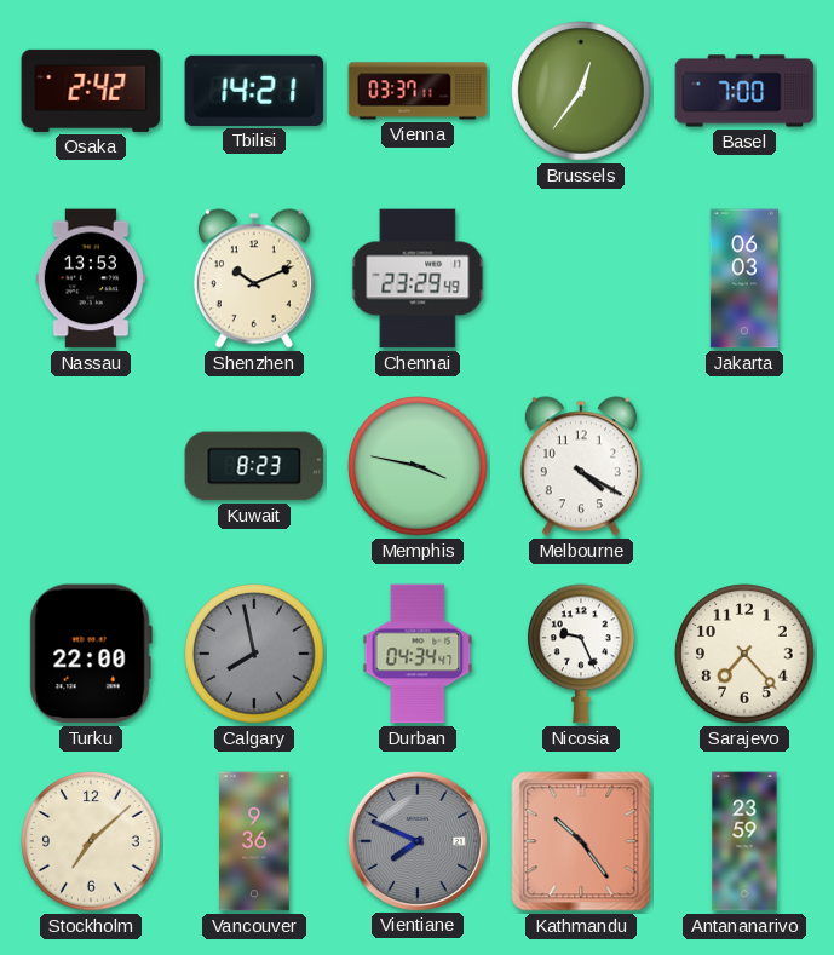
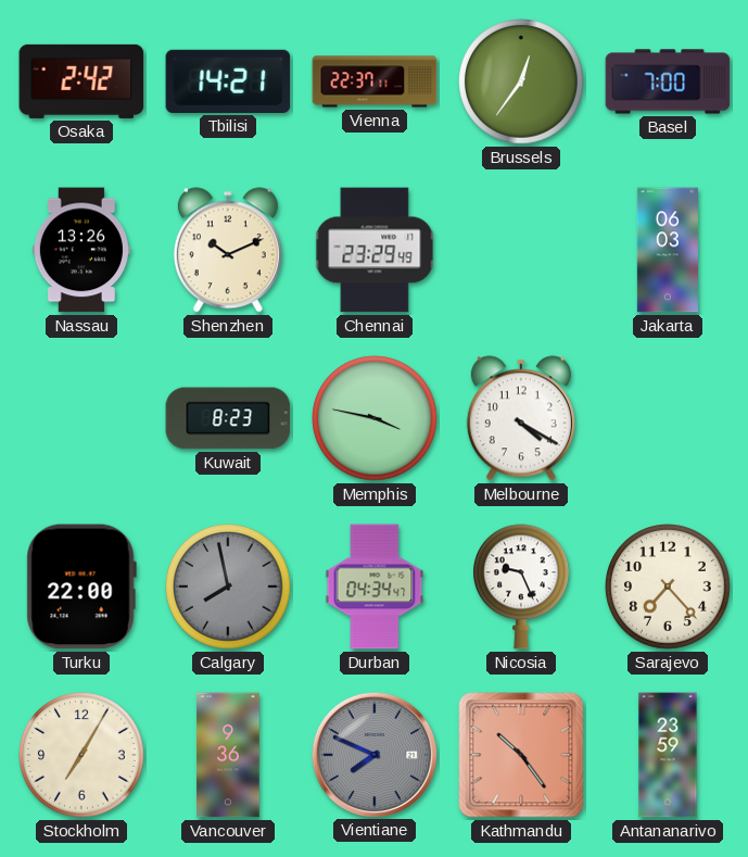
Vienna: 03:37 -> 22:37
Nassau: 13:53 -> 13:26
Stockholm: 7:08 -> 7:05
